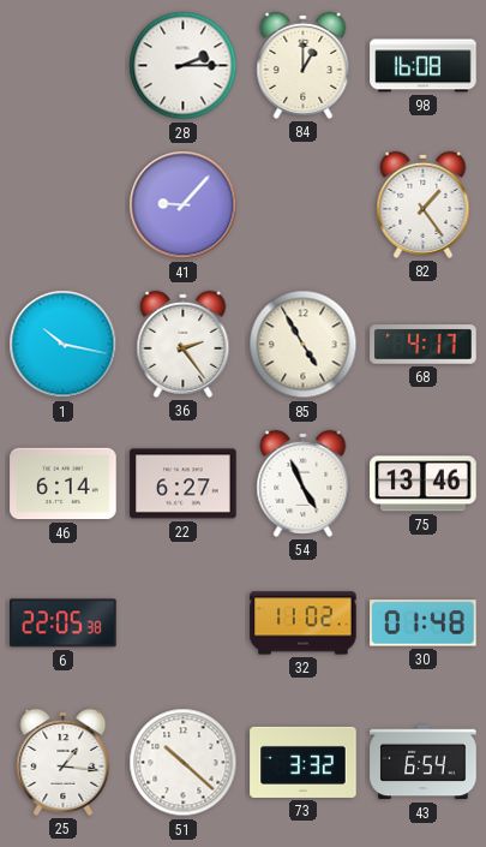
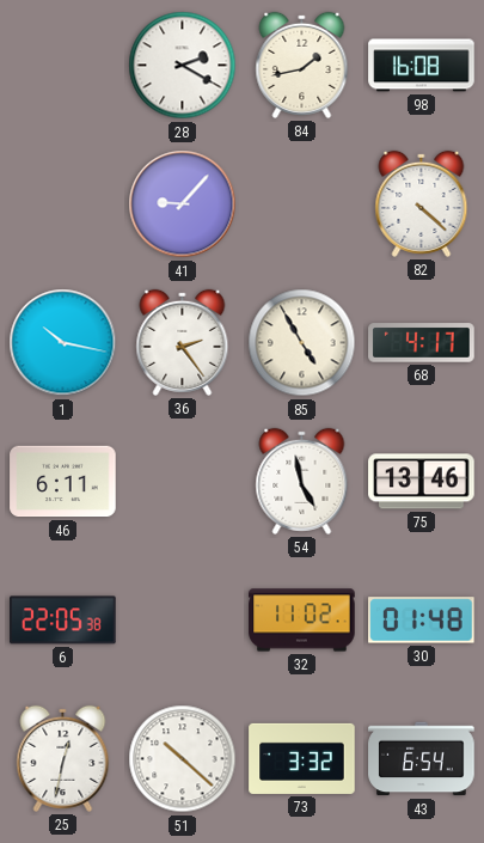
28: 2:15 -> 2:20
84: 1:00 -> 1:43
82: 1:24 -> 4:22
46: 6:14 -> 6:11
22: 6:27 -> none
54: 4:56 -> 4:58
25: 1:16 -> 12:32
